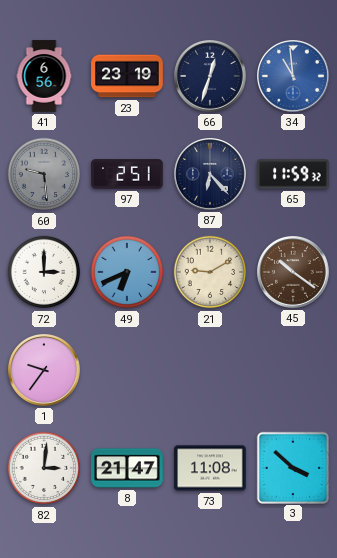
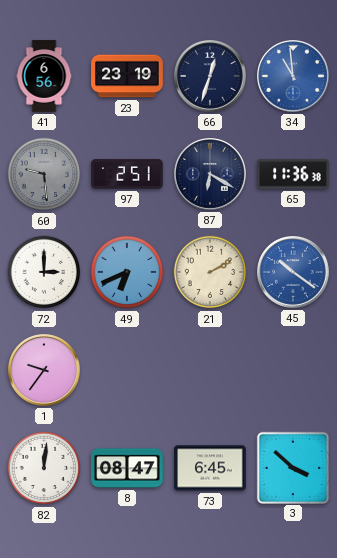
87: 6:23 -> 6:20
65: 11:59 -> 11:36
21: 9:10 -> 2:10
45 dial: brown -> blue
82: 3:01 -> 12:01
8: 21:47 -> 08:47
73: 11:08 -> 6:45
